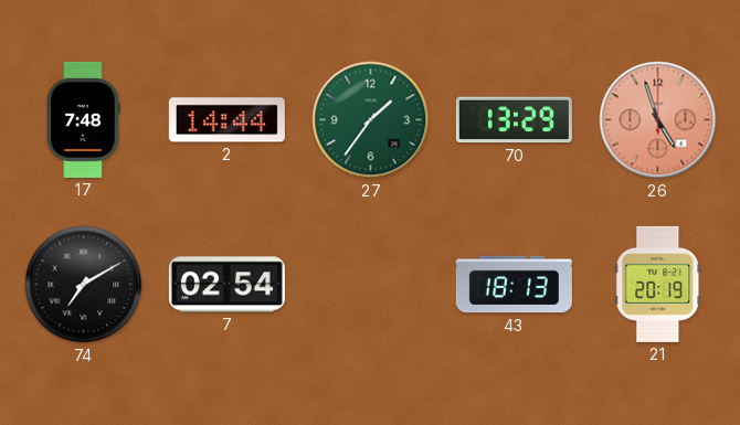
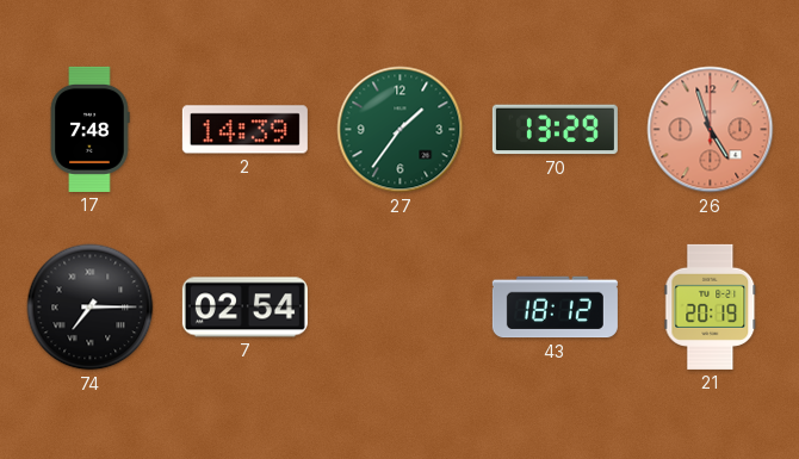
2: 14:44 -> 14:39
74: 7:10 -> 7:15
43: 18:13 -> 18:12
